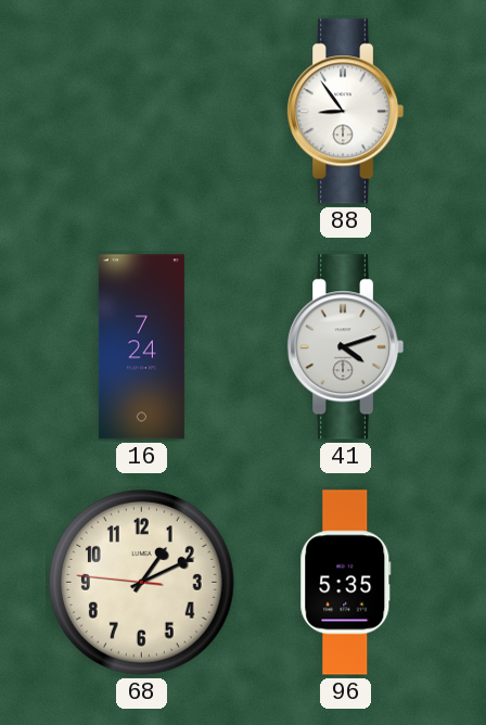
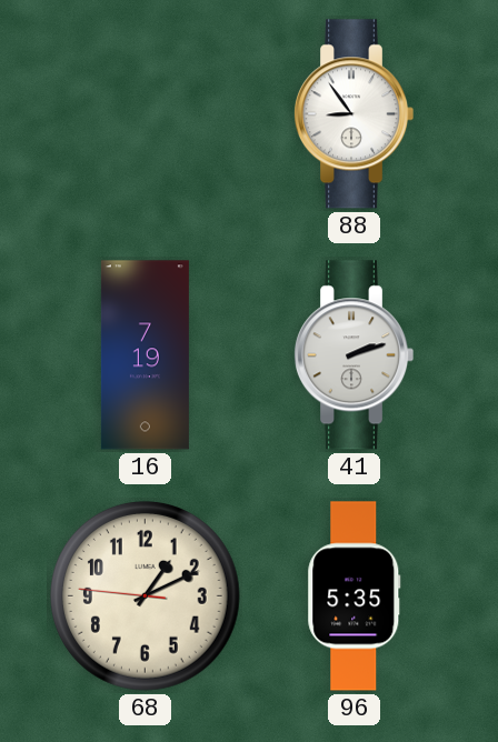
16: 7:24 -> 7:19
41: 4:12 -> 2:12
